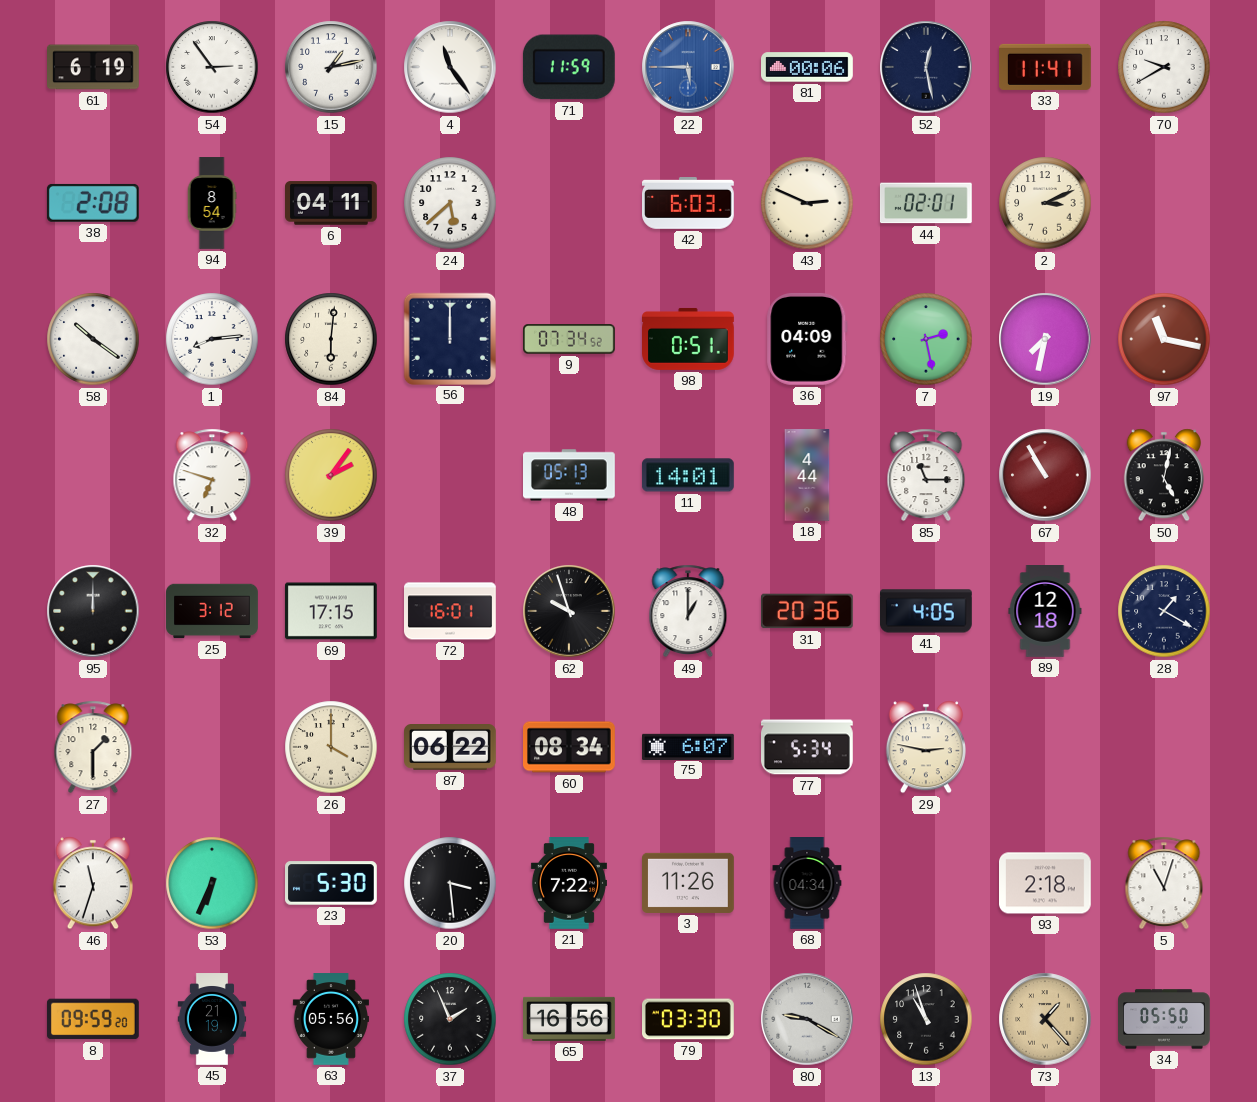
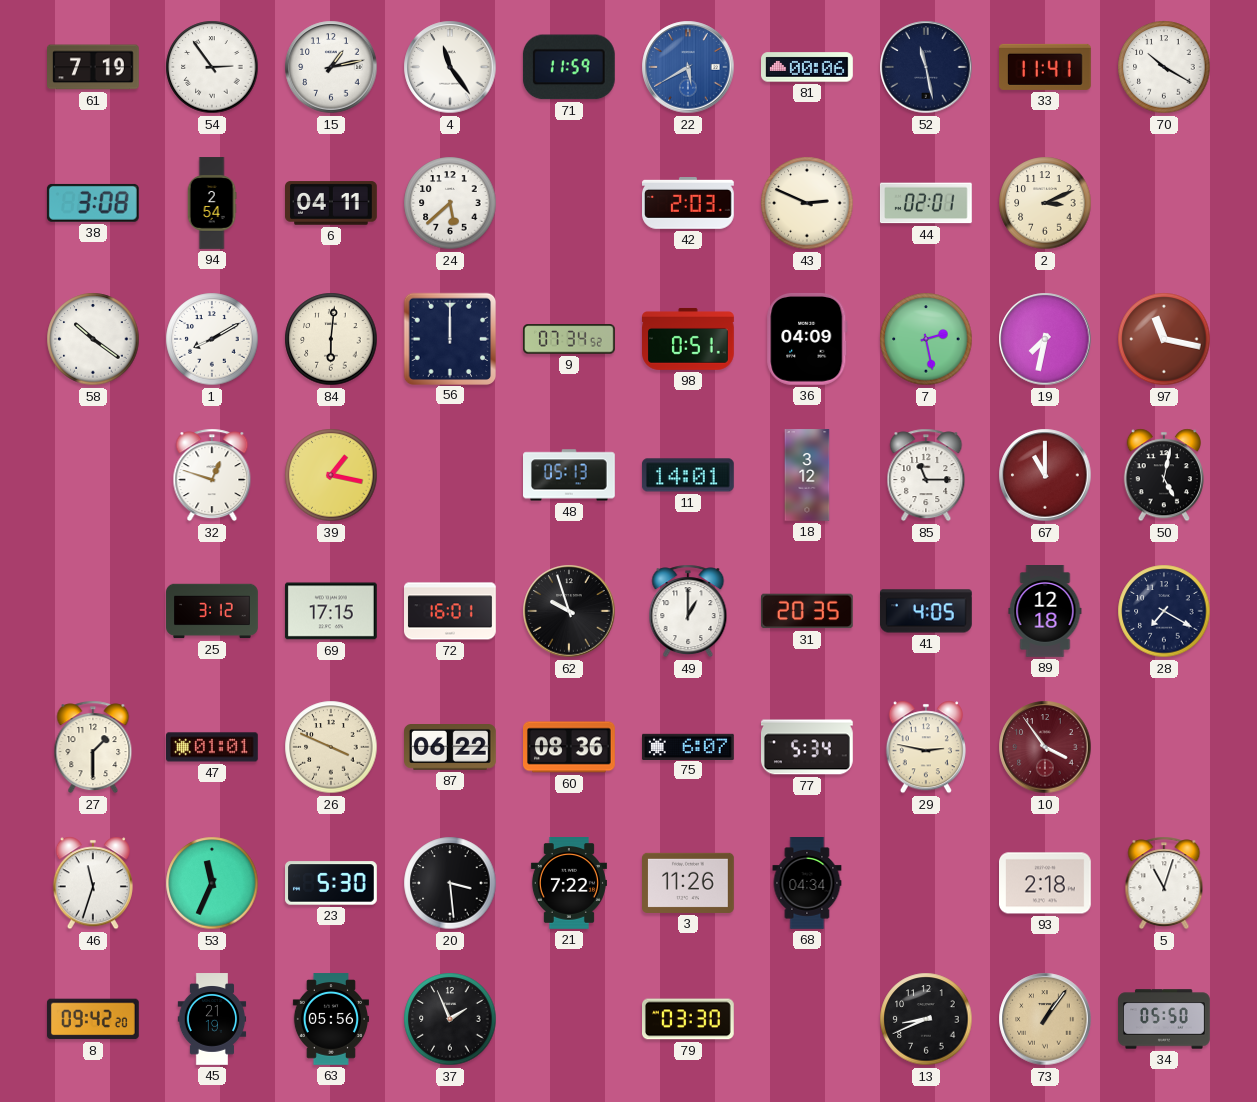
61: 6:19 -> 7:19
22: 5:45 -> 5:40
52: 12:28 -> 11:28
70: 9:40 -> 10:20
38: 2:08 -> 3:08
94: 8:54 -> 2:54
42: 6:03 -> 2:03
1: 8:14 -> 8:10
32: 6:48 -> 12:48
39: 2:06 -> 1:17
18: 4:44 -> 3:12
67: 10:55 -> 11:00
95: 12:00 -> none
31: 20:36 -> 20:35
28: 1:20 -> 7:20
47: none -> 01:01
26: 4:00 -> 3:49
60: 08:34 -> 08:36
10: none -> 3:54
53: 6:34 -> 11:34
8: 09:59 -> 09:42
65: 16:56 -> none
80: 9:20 -> none
13: 10:57 -> 8:41
73: 1:23 -> 1:06
